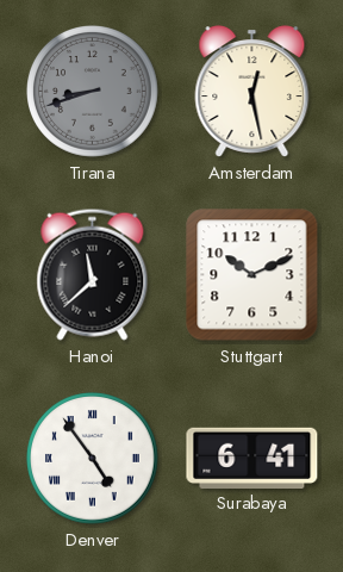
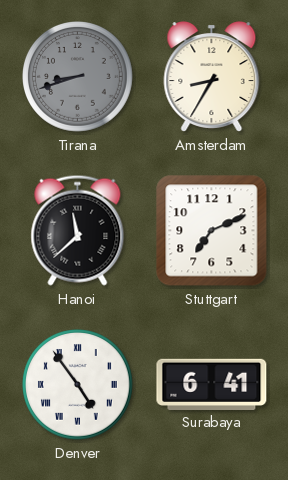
Amsterdam: 12:28 -> 8:35
Stuttgart: 10:11 -> 7:11
